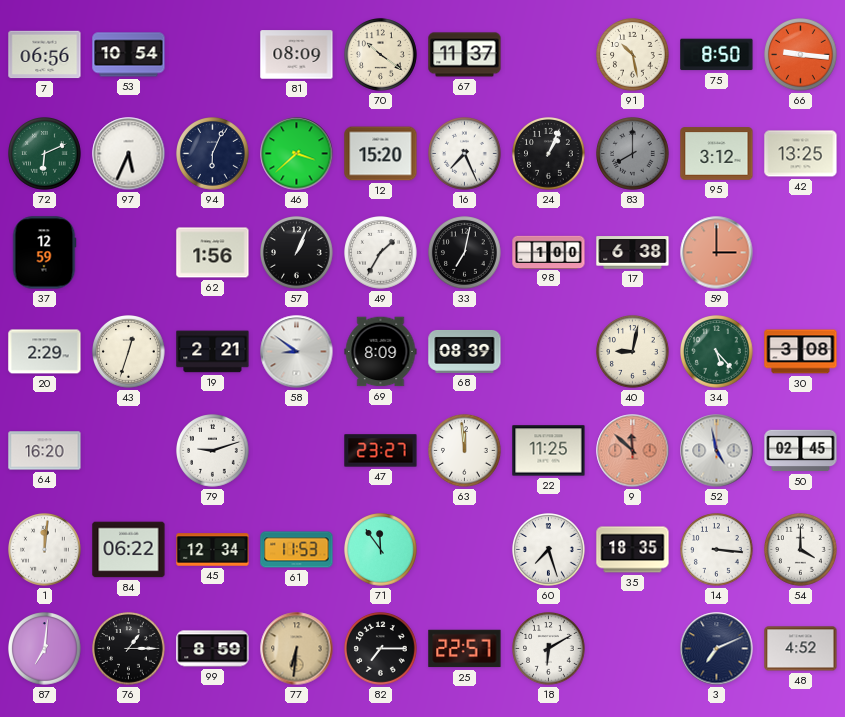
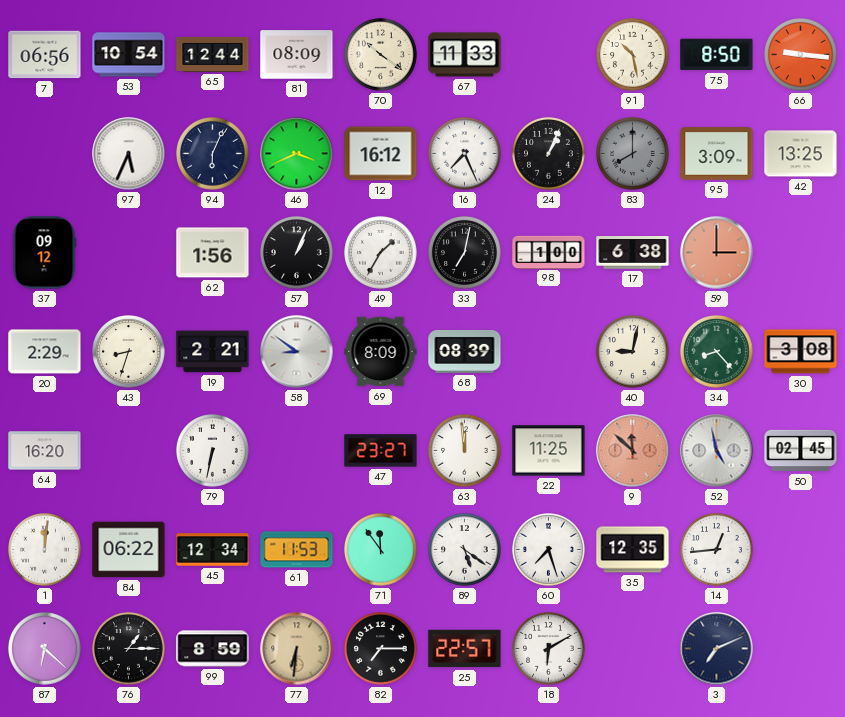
65: none -> 12:44
67: 11:37 -> 11:33
72: 6:11 -> none
46: 3:38 -> 3:41
12: 15:20 -> 16:12
95: 3:12 -> 3:09
37: 12:59 -> 09:12
43: 12:33 -> 8:33
34: 5:23 -> 8:23
79: 9:12 -> 6:32
89: none -> 5:21
35: 18:35 -> 12:35
14: 3:16 -> 12:44
54: 4:00 -> none
87: 7:01 -> 6:22
48: 4:52 -> none
